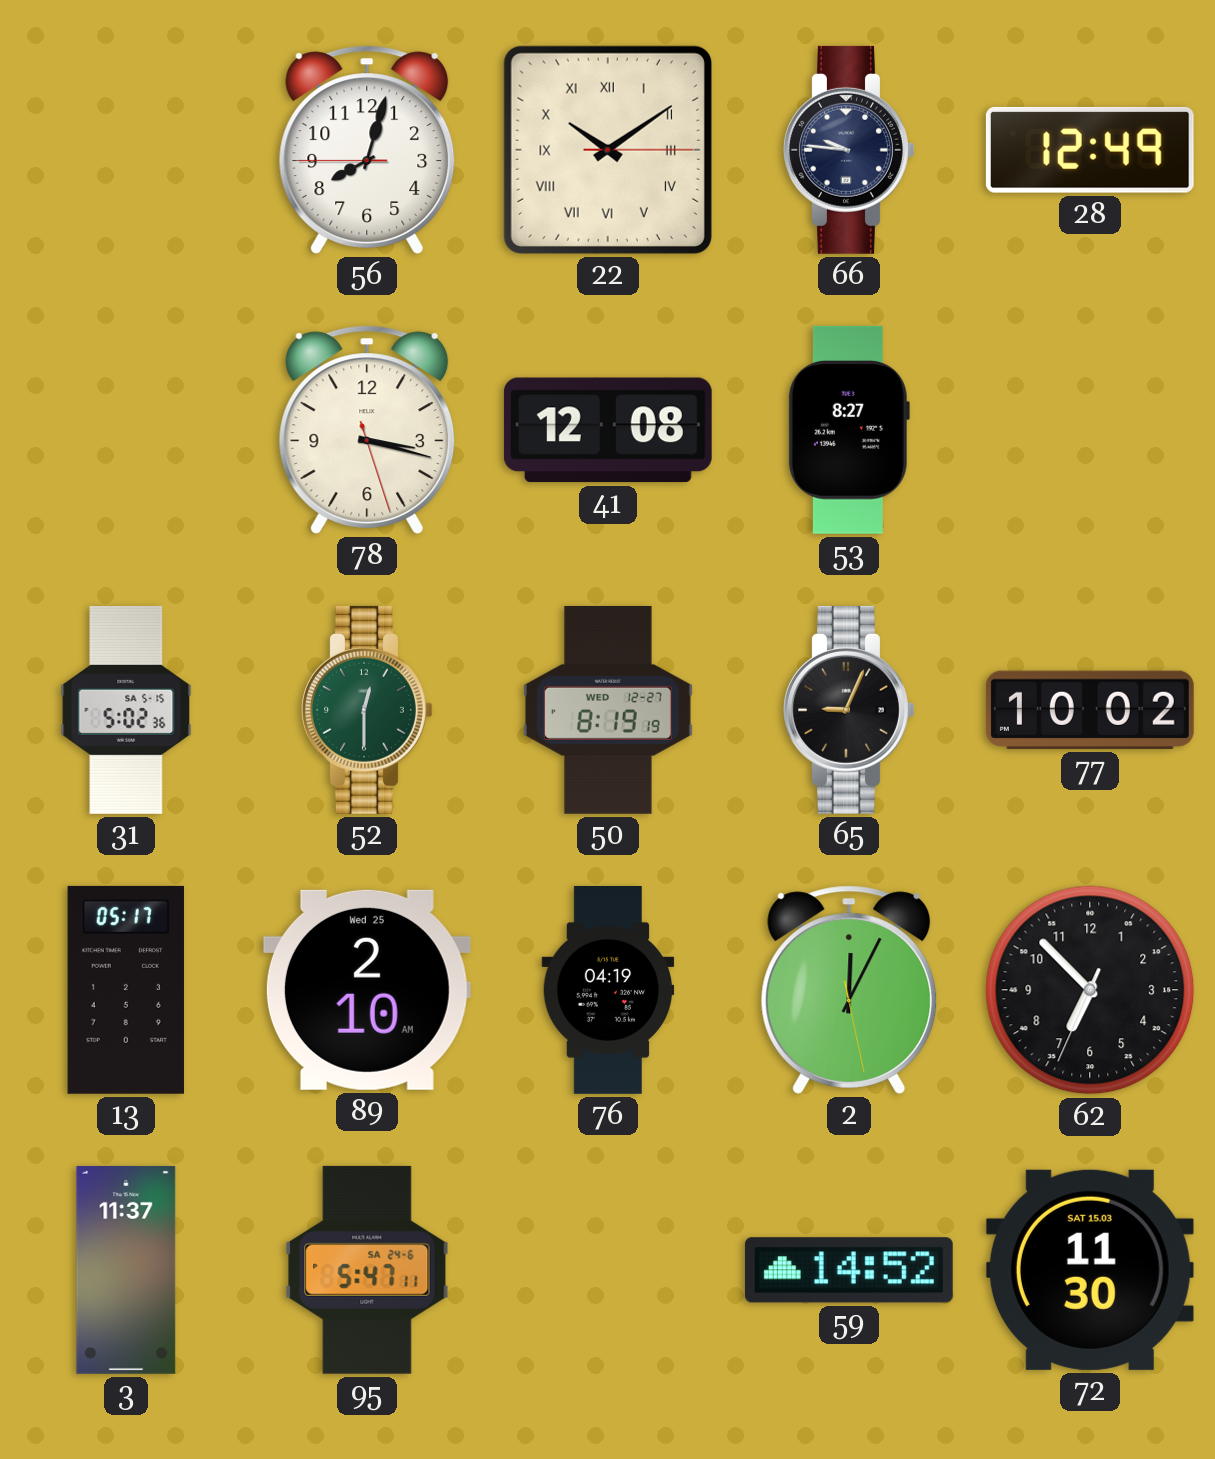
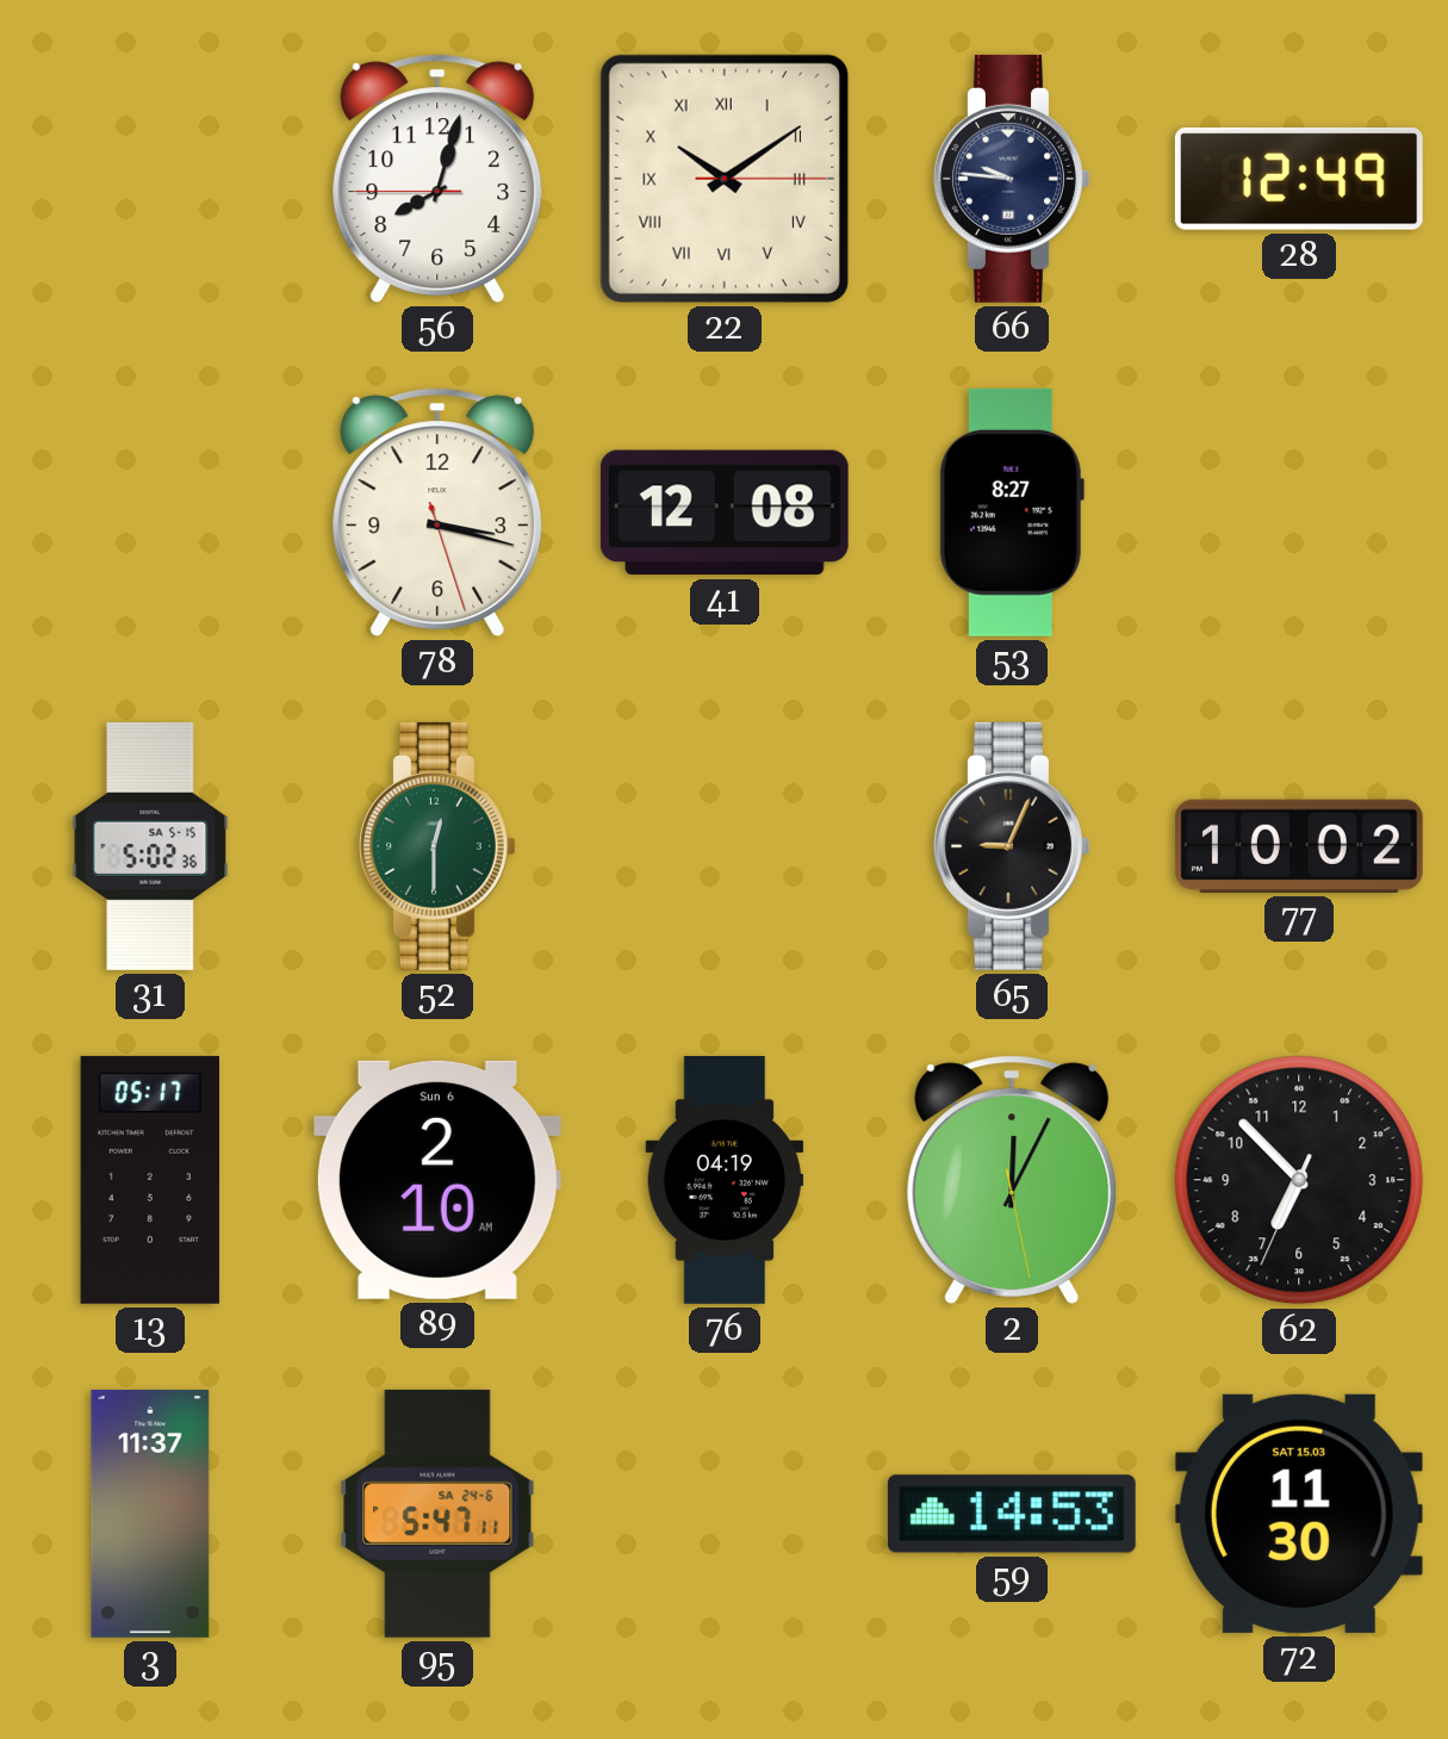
50: 8:19 -> none
89 date: Wed 25 -> Sun 6
59: 14:52 -> 14:53
